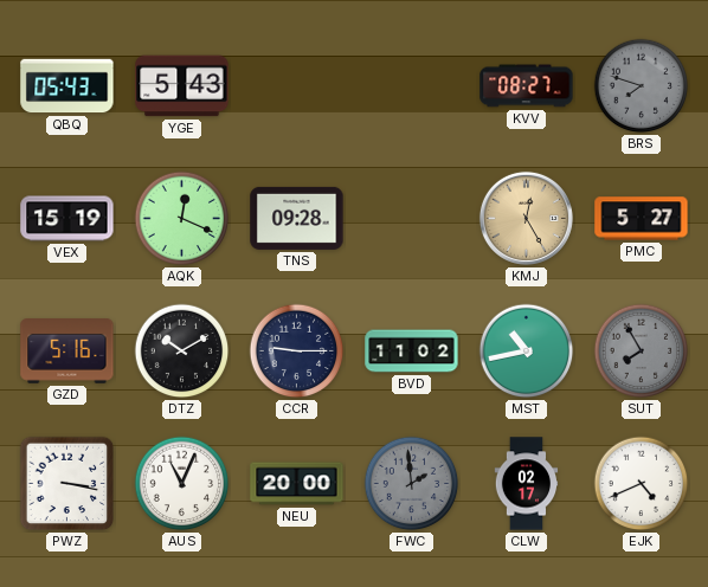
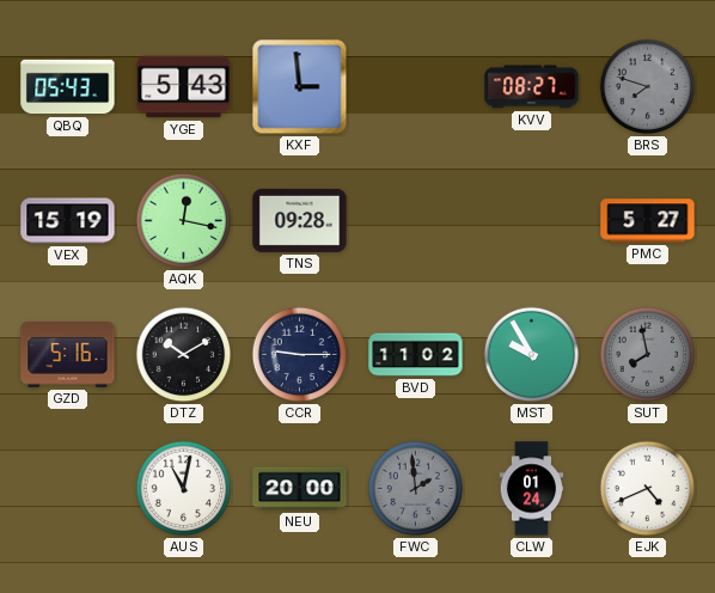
KXF: none -> 2:59
AQK: 12:19 -> 12:17
KMJ: 12:25 -> none
MST: 10:43 -> 9:55
SUT: 7:55 -> 7:58
PWZ: 3:17 -> none
AUS: 11:04 -> 11:02
CLW: 02:17 -> 01:24
